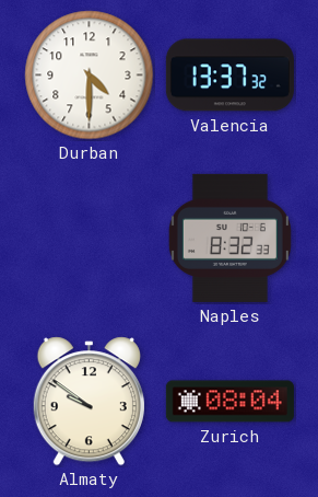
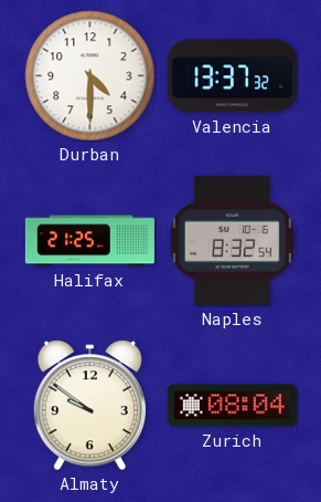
Halifax: none -> 21:25
Naples: 8:32:33 -> 8:32:54
